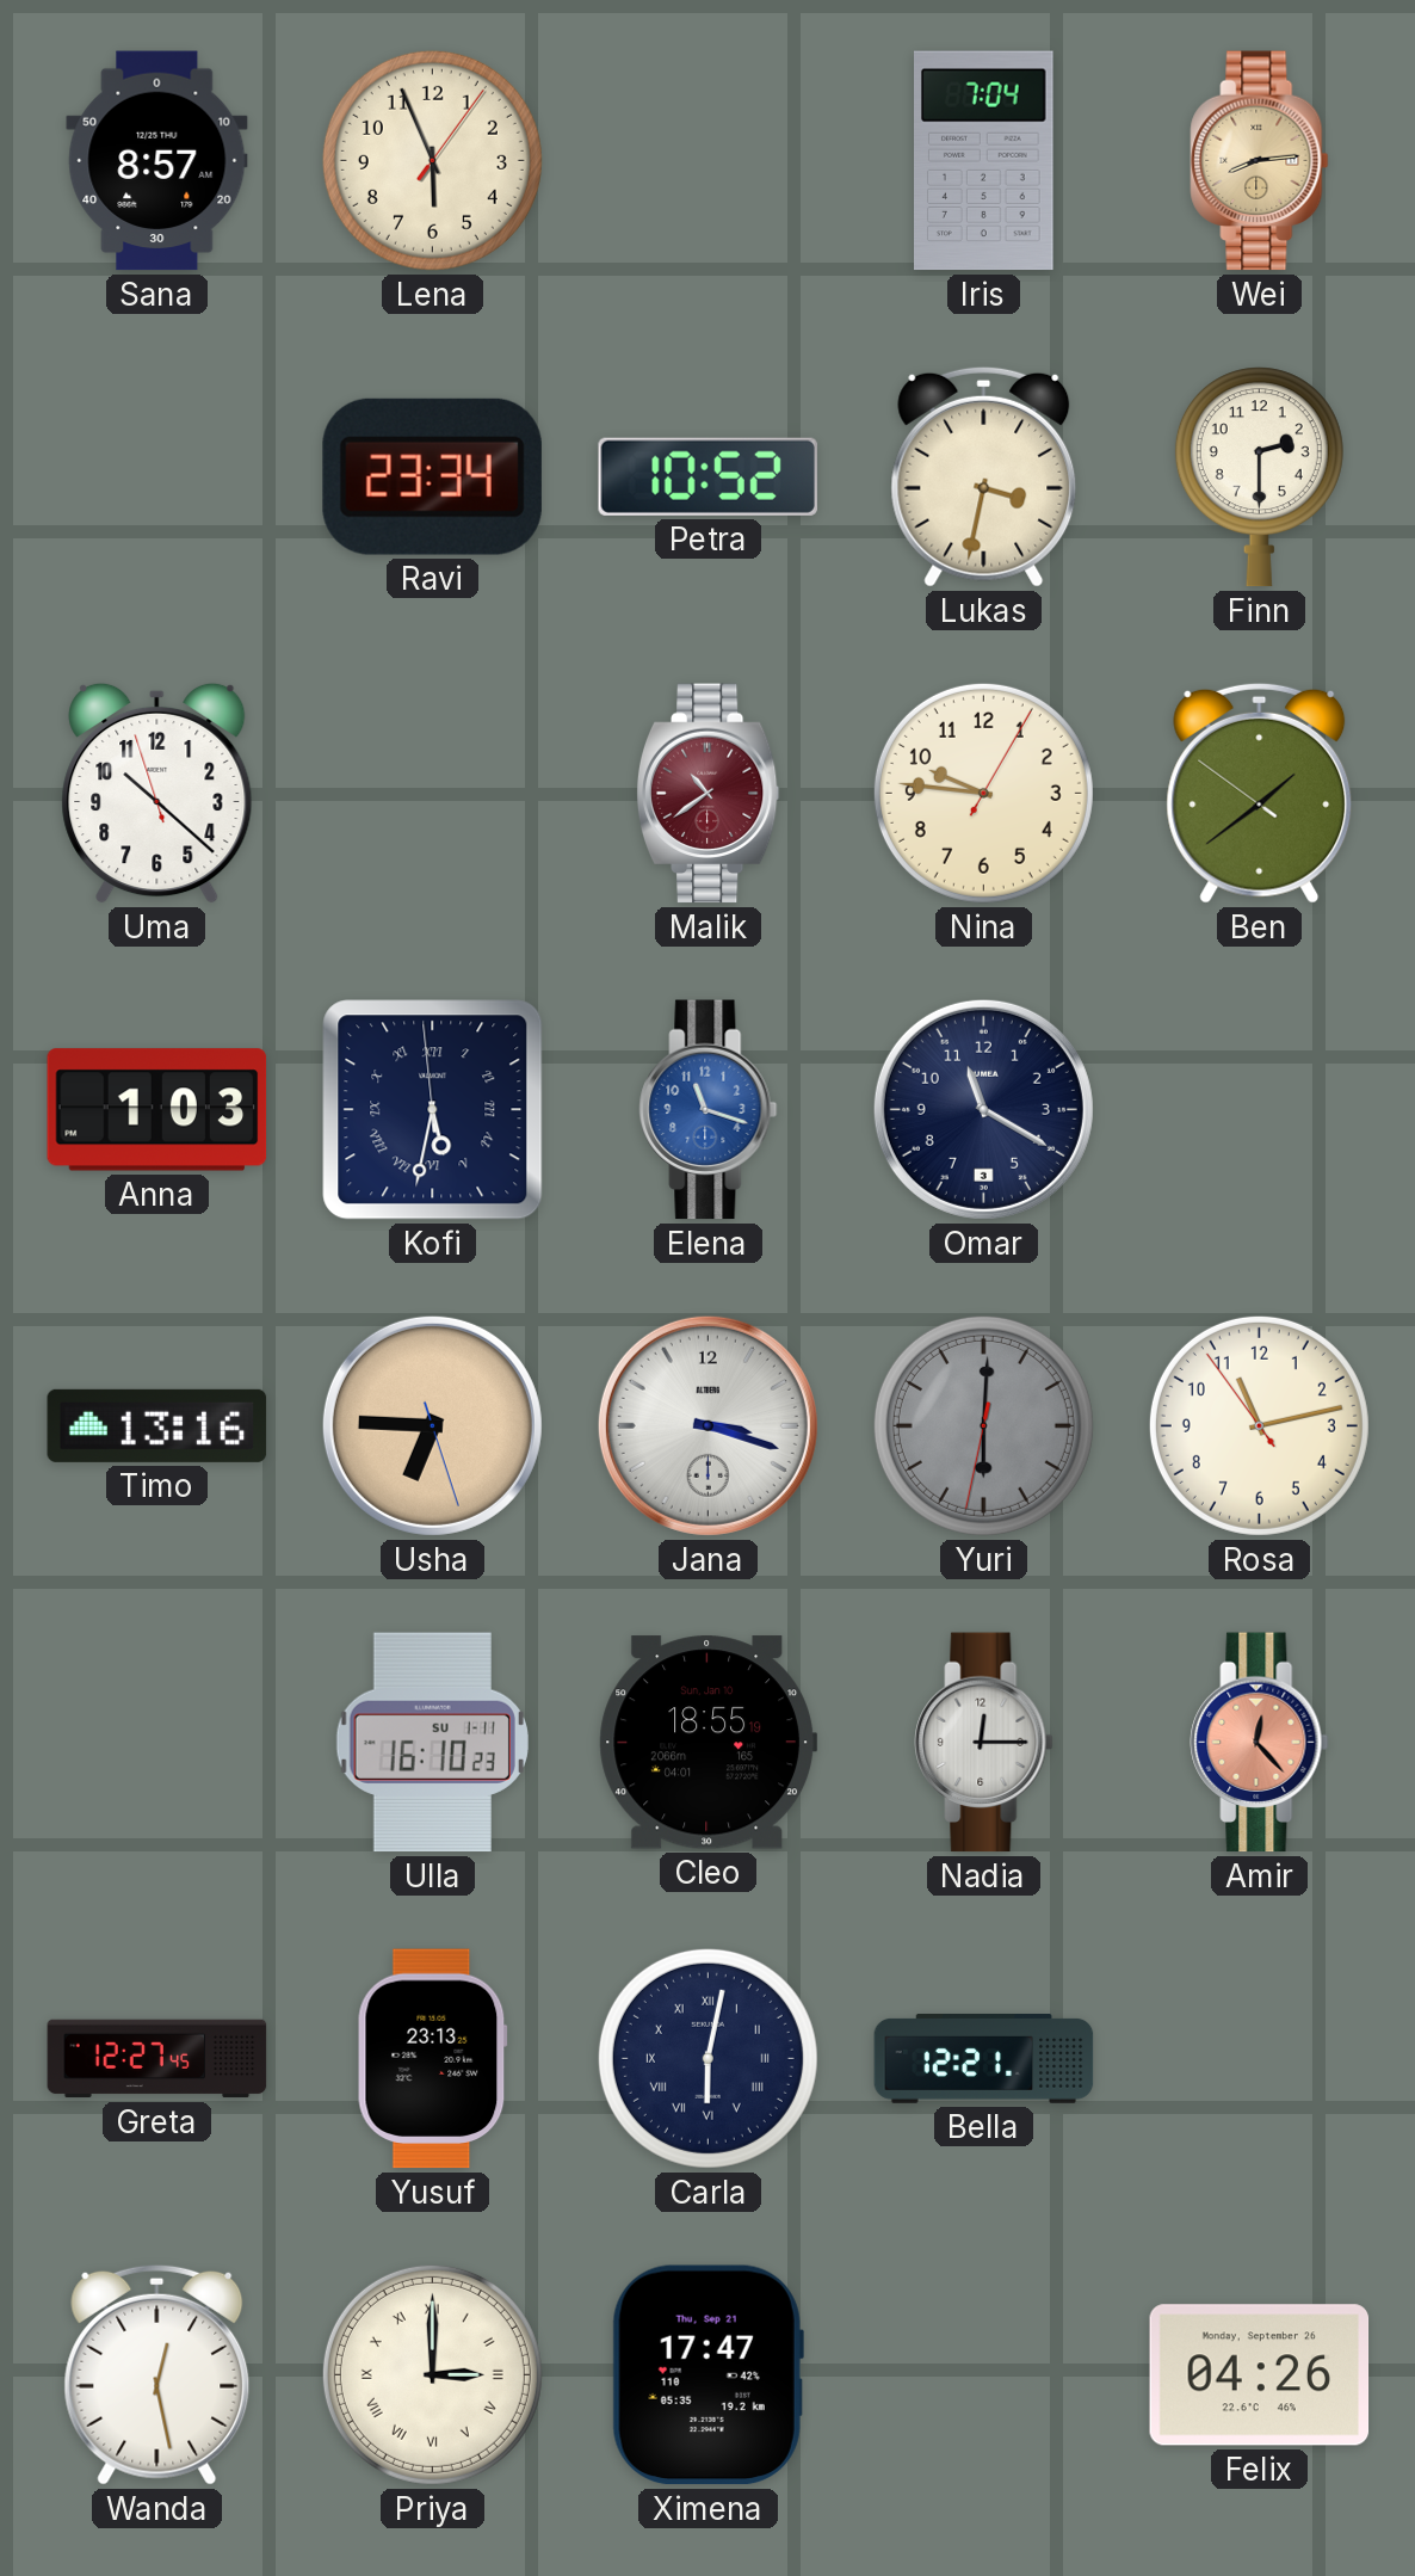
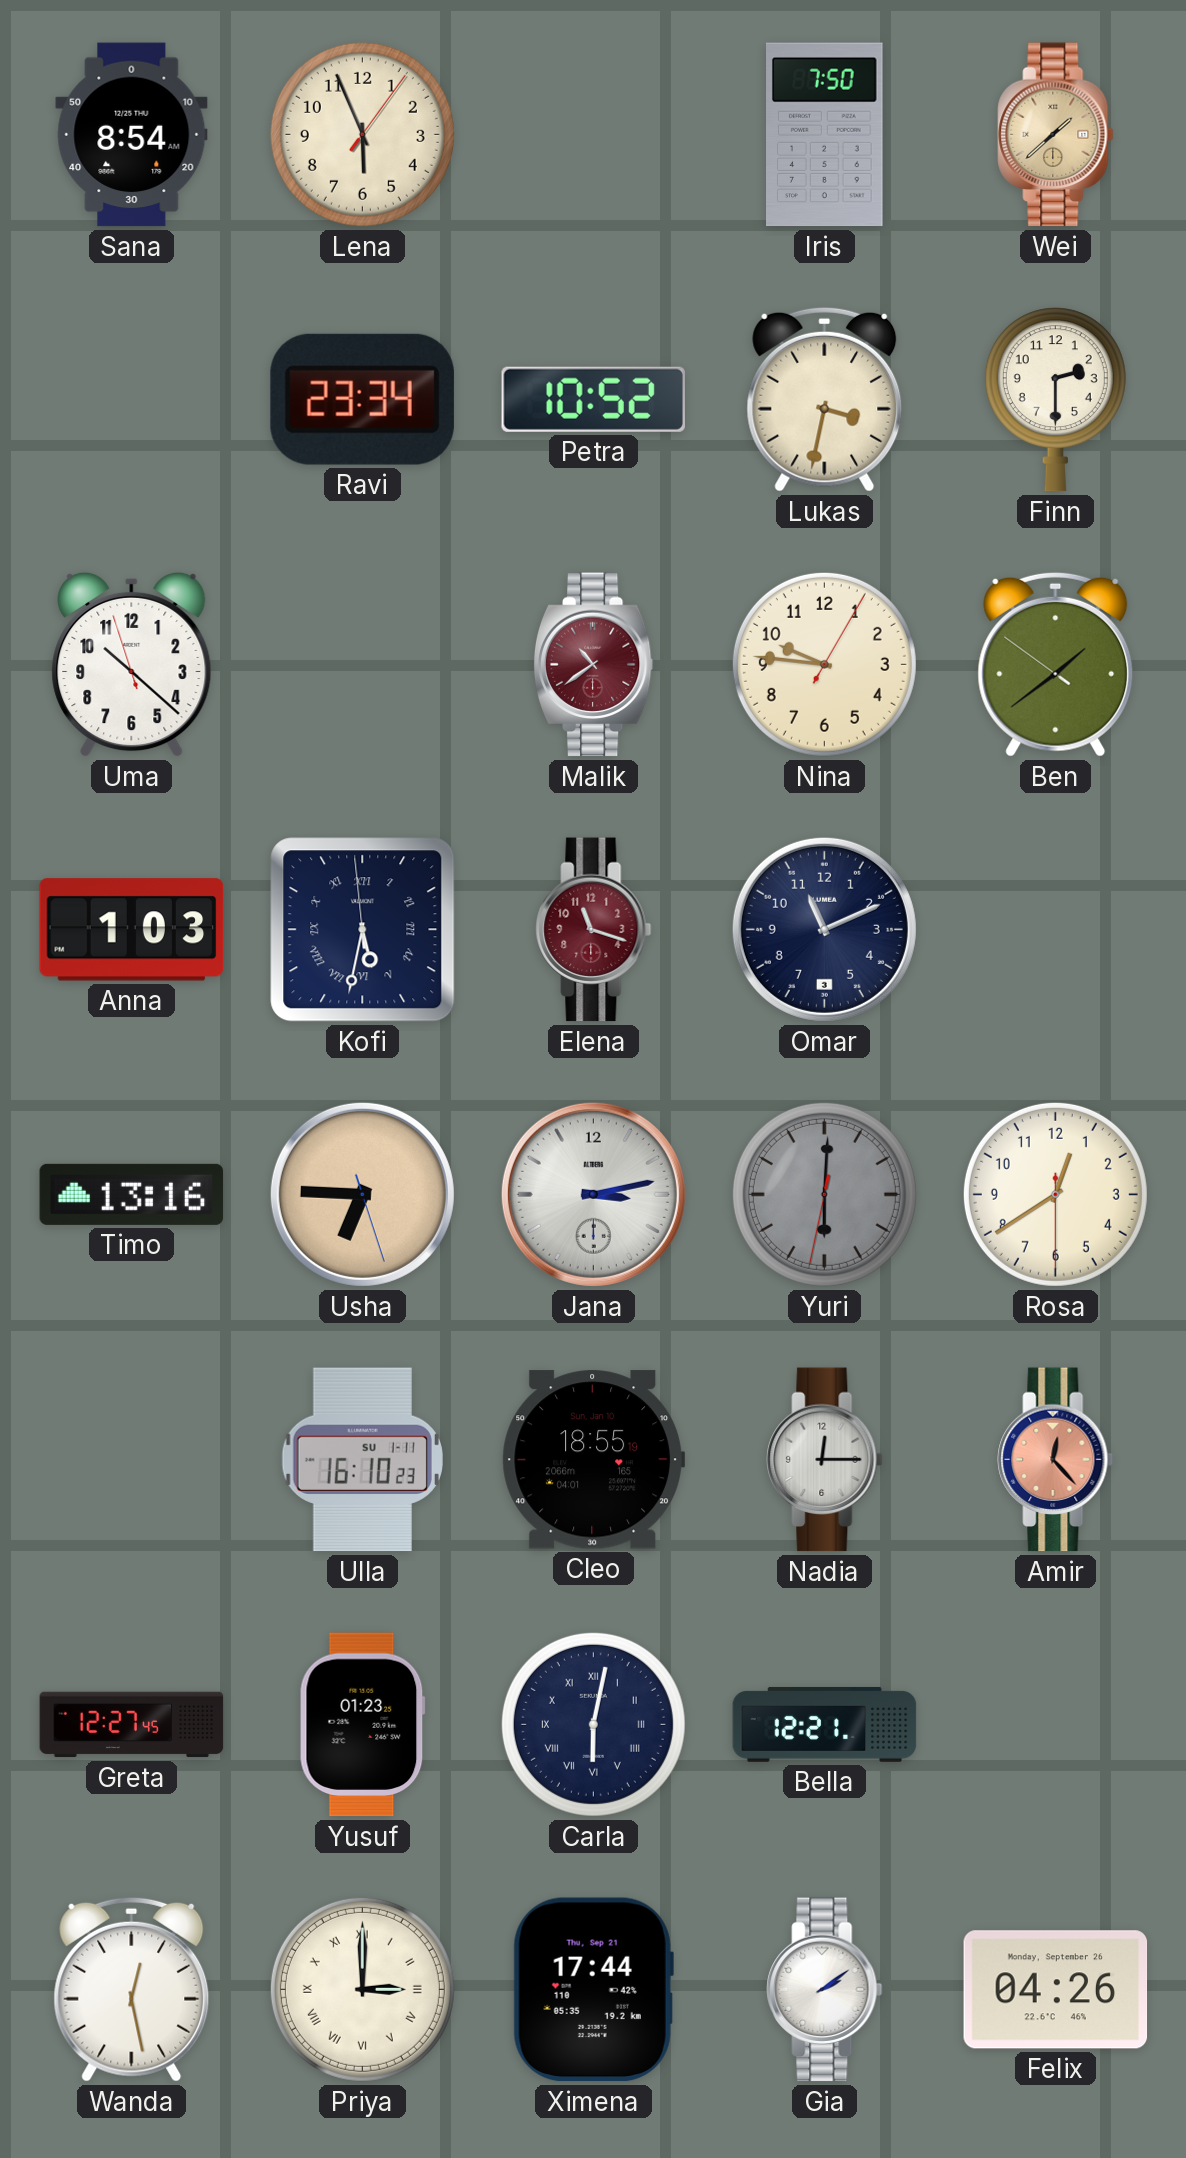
Sana: 8:57 -> 8:54
Iris: 7:04 -> 7:50
Wei: 8:14 -> 1:38
Elena dial: blue -> burgundy
Omar: 11:20 -> 11:11
Jana: 3:18 -> 3:13
Rosa: 11:12 -> 12:39
Yusuf: 23:13 -> 01:23
Ximena: 17:47 -> 17:44
Gia: none -> 2:09
